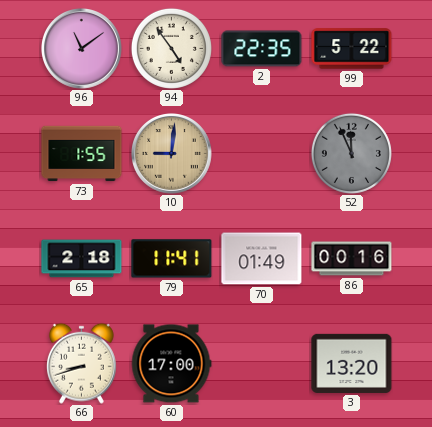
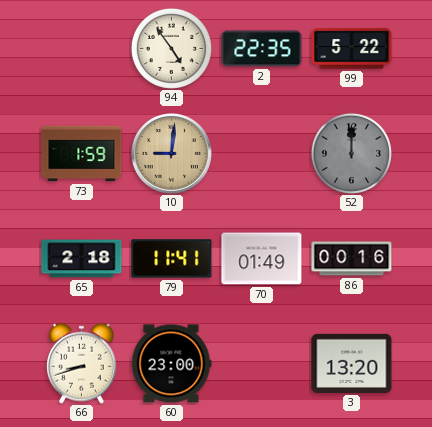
96: 11:09 -> none
73: 1:55 -> 1:59
52: 11:56 -> 12:00
60: 17:00 -> 23:00
